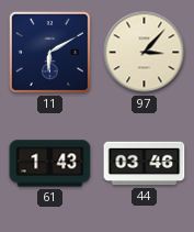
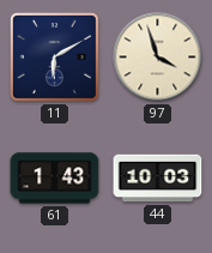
97: 3:07 -> 3:57
44: 03:46 -> 10:03
